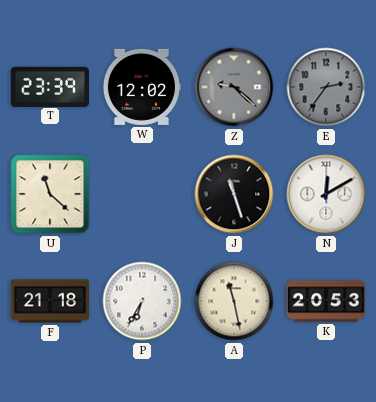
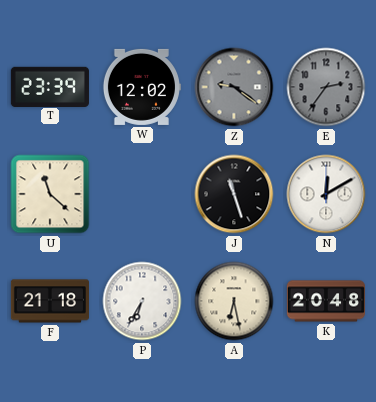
Z: 9:22 -> 9:21
A: 11:28 -> 6:28
K: 20:53 -> 20:48
